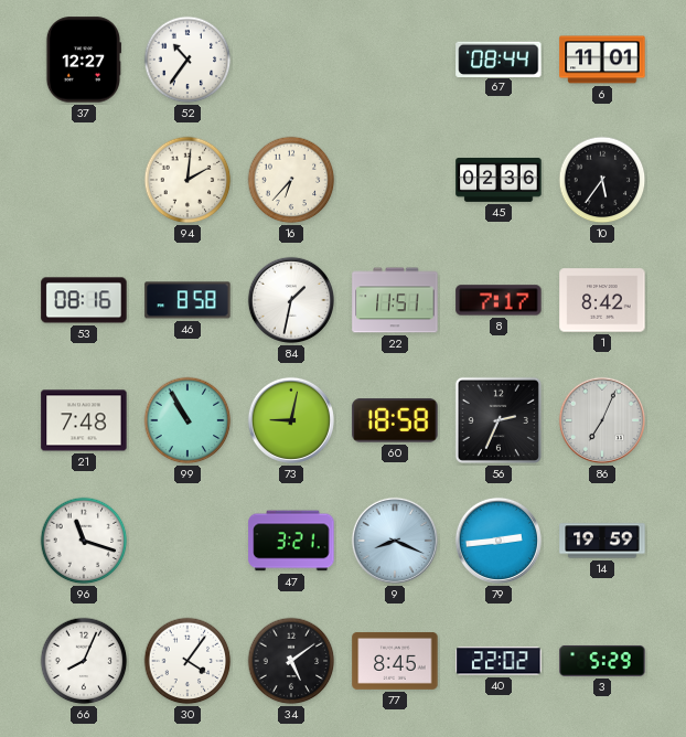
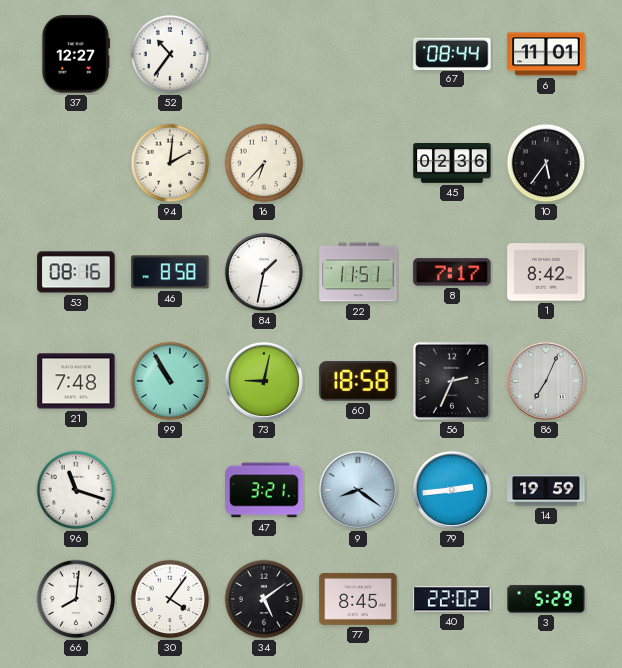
9: 8:19 -> 8:21
66: 8:04 -> 8:01
